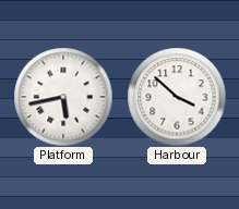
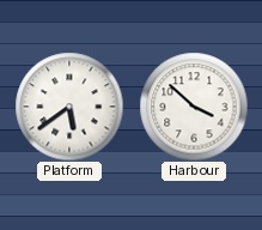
Platform: 5:43 -> 5:39
